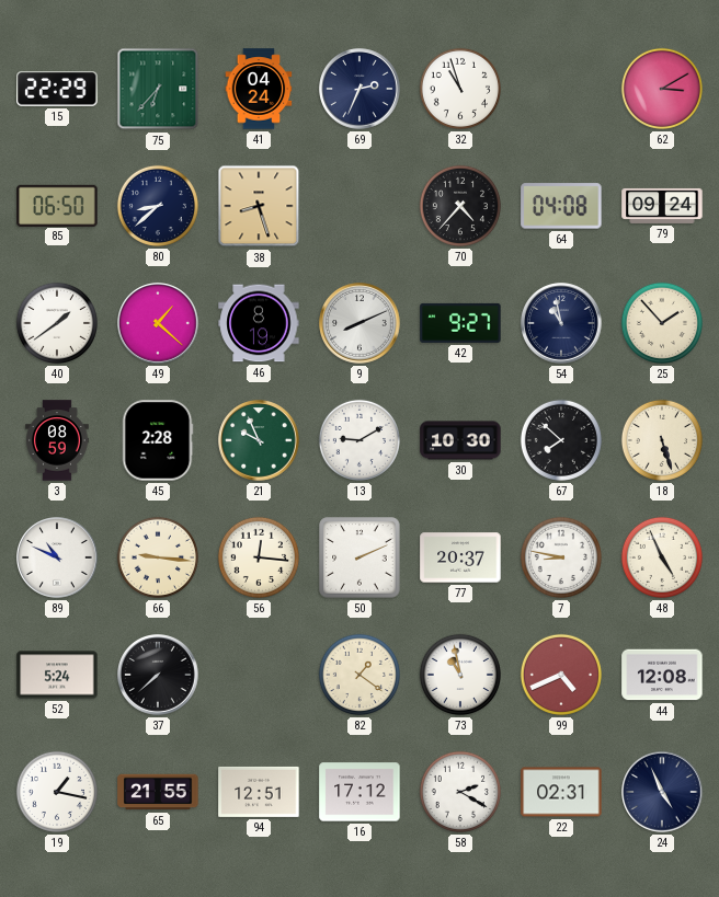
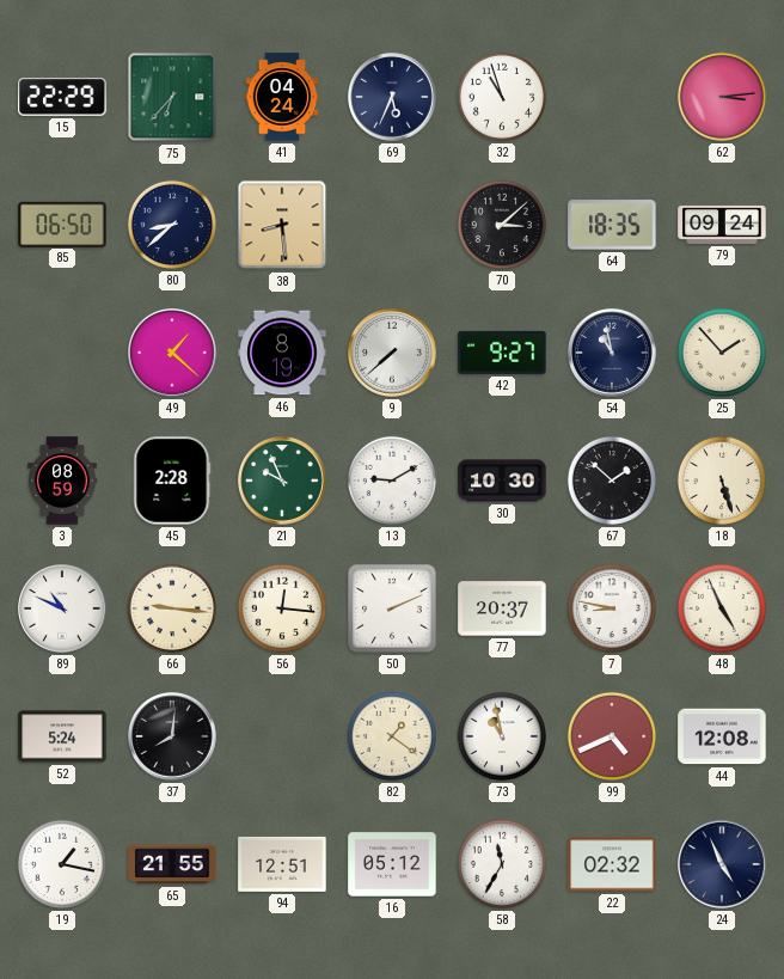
69: 2:34 -> 5:34
62: 3:10 -> 3:14
38: 8:27 -> 8:29
70: 4:37 -> 3:08
64: 04:08 -> 18:35
40: 1:39 -> none
9: 8:11 -> 7:38
67: 7:52 -> 1:52
37: 7:38 -> 8:01
16: 17:12 -> 05:12
58: 2:20 -> 11:35
22: 02:31 -> 02:32
